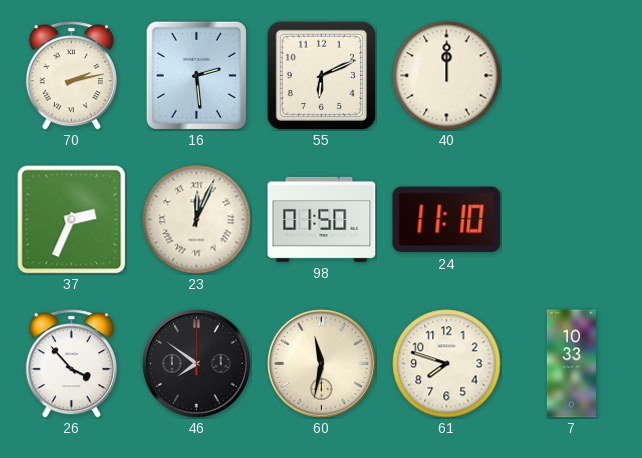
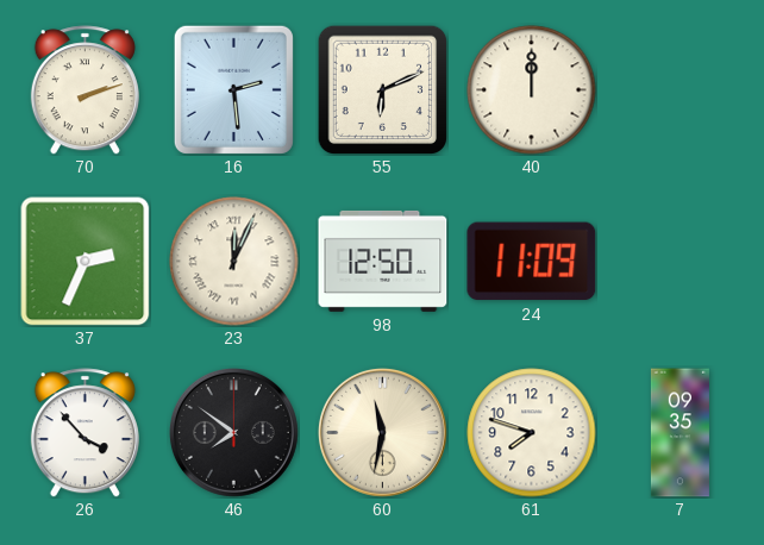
70: 2:13 -> 2:12
98: 01:50 -> 12:50
24: 11:10 -> 11:09
7: 10:33 -> 09:35
